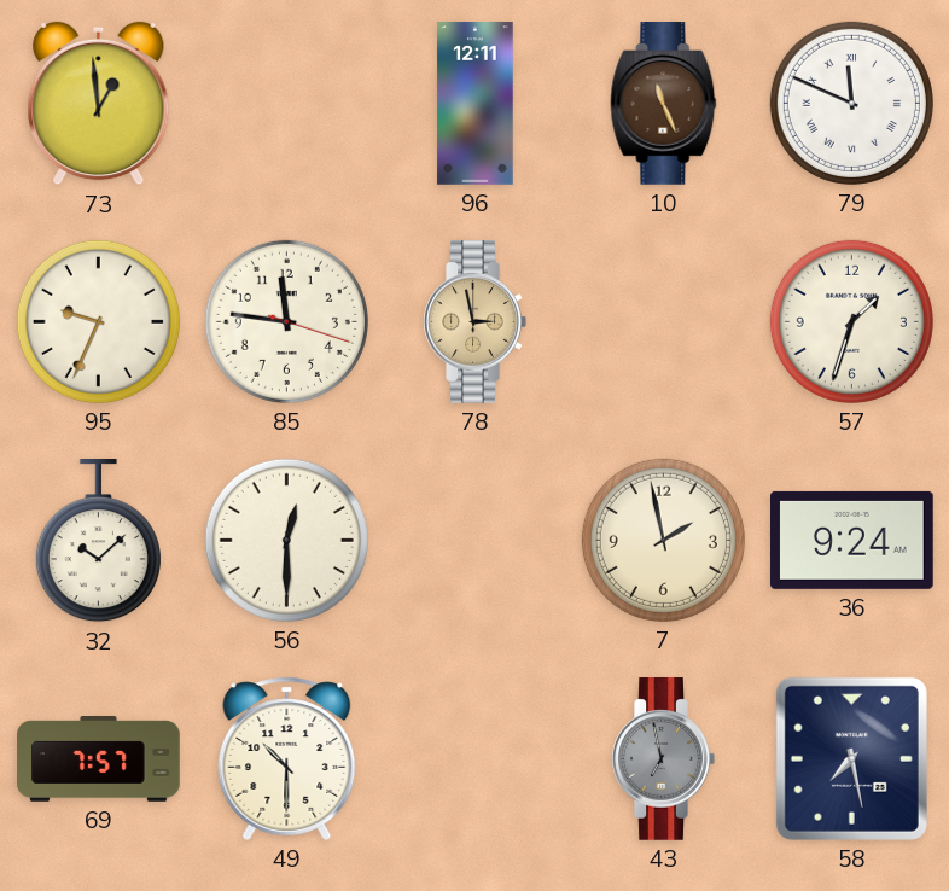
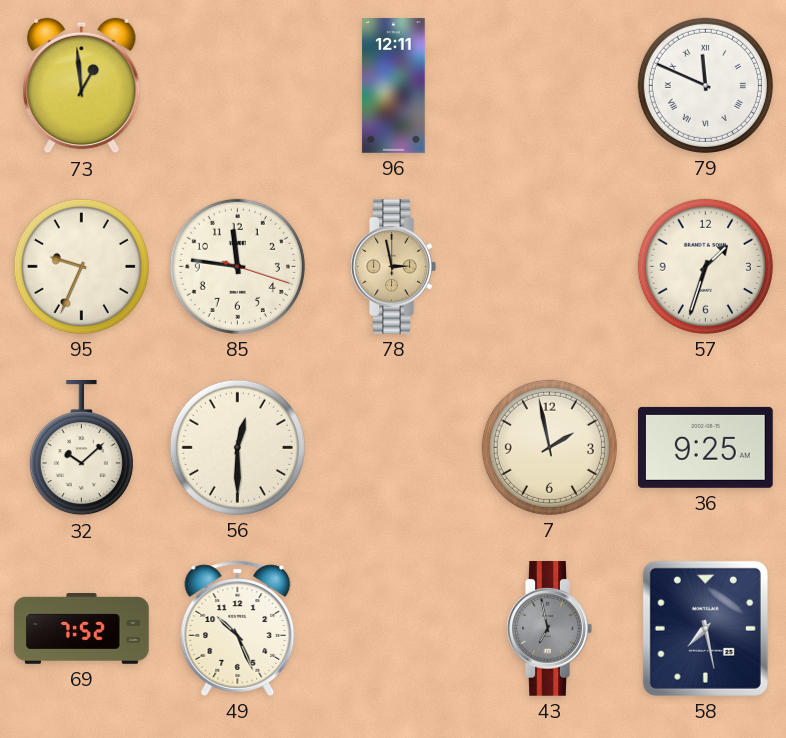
10: 11:26 -> none
36: 9:24 -> 9:25
69: 7:57 -> 7:52
49: 10:30 -> 10:26
